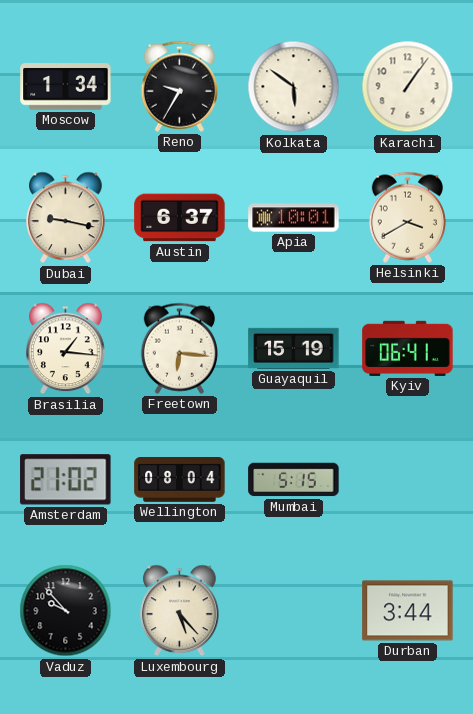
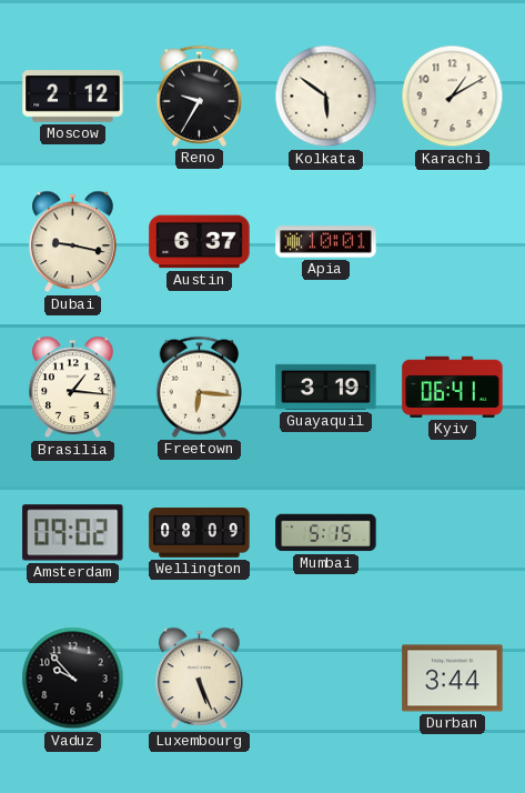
Moscow: 1:34 -> 2:12
Karachi: 1:06 -> 1:10
Helsinki: 3:40 -> none
Guayaquil: 15:19 -> 3:19
Amsterdam: 21:02 -> 09:02
Wellington: 08:04 -> 08:09
Luxembourg: 5:23 -> 5:26
